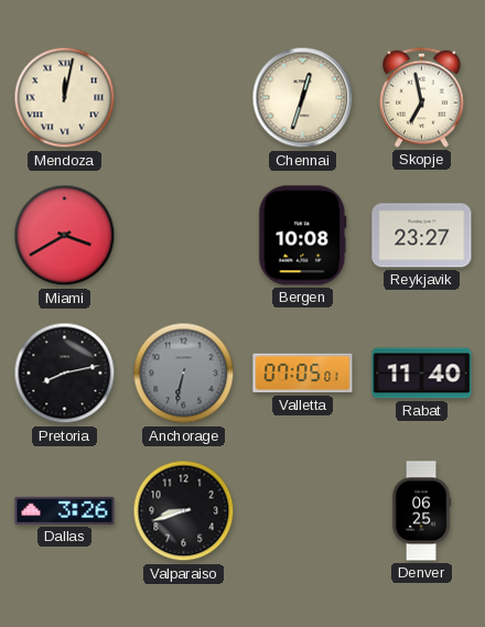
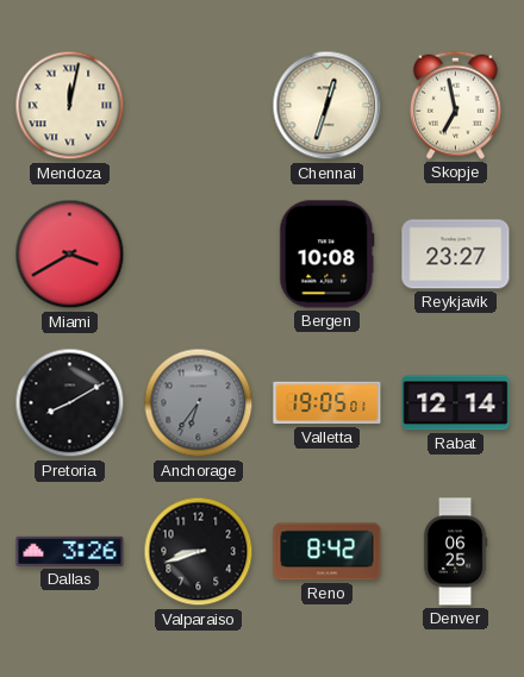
Pretoria: 8:13 -> 8:10
Anchorage: 6:32 -> 6:36
Valletta: 07:05 -> 19:05
Rabat: 11:40 -> 12:14
Reno: none -> 8:42
